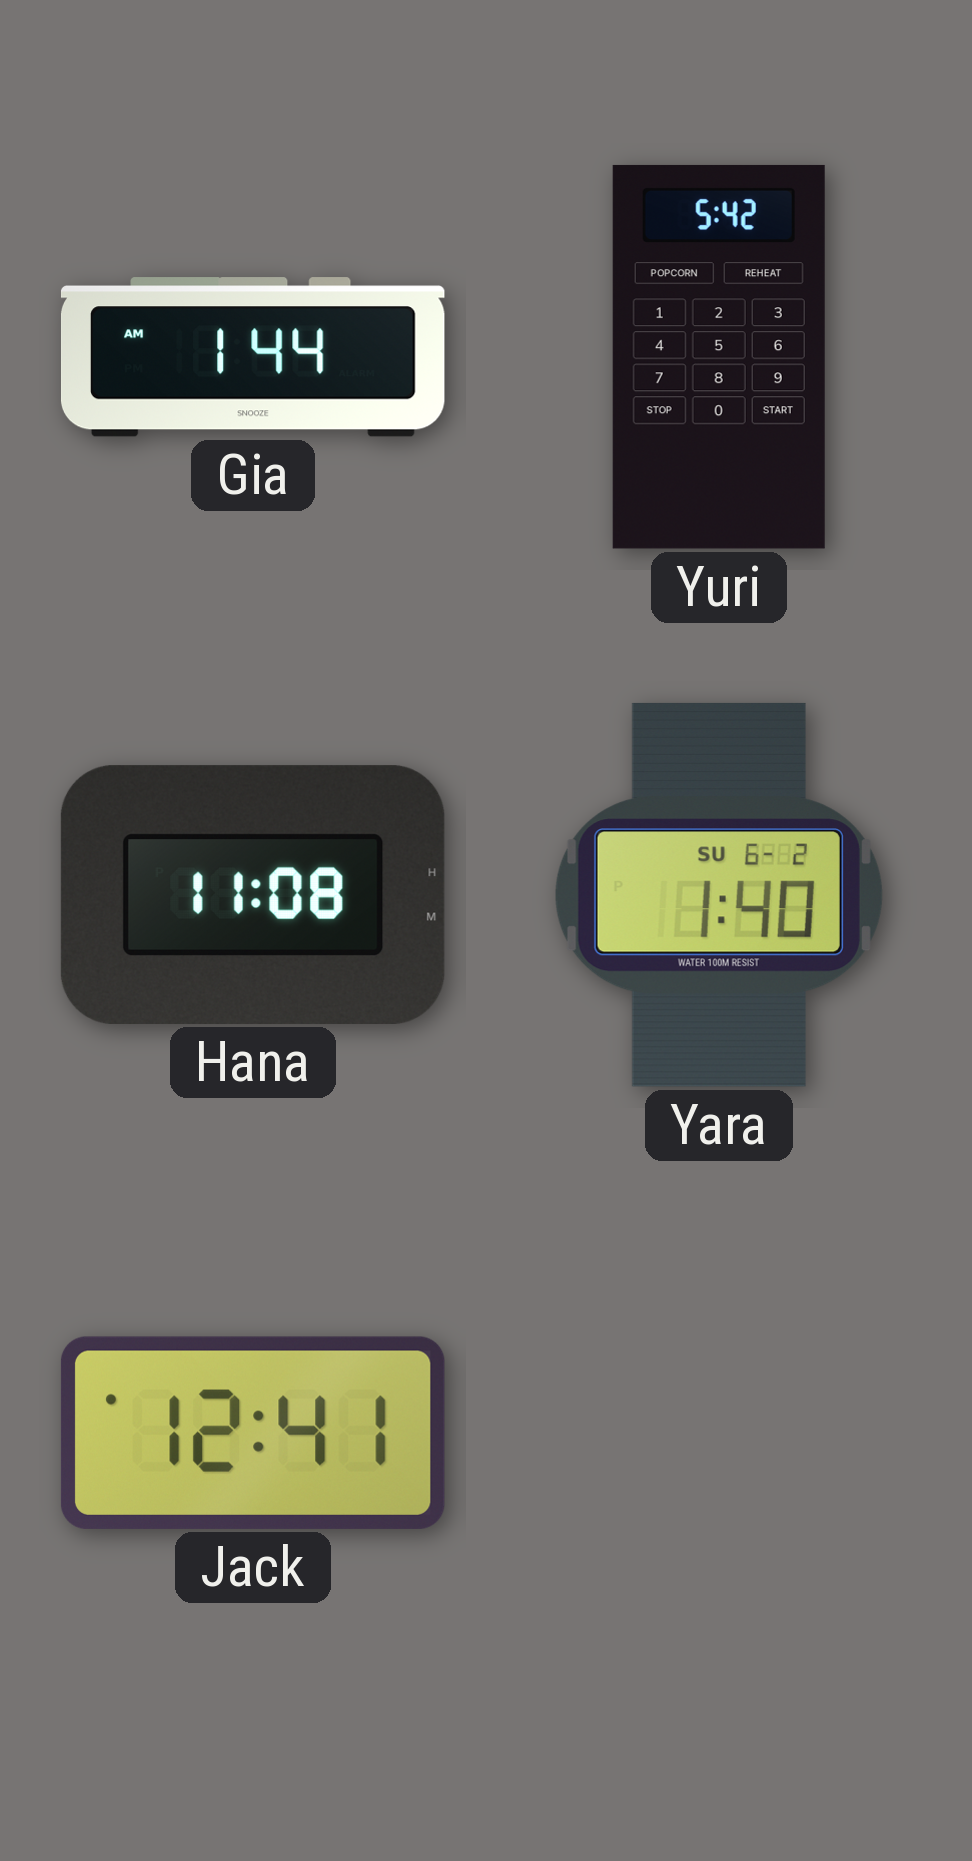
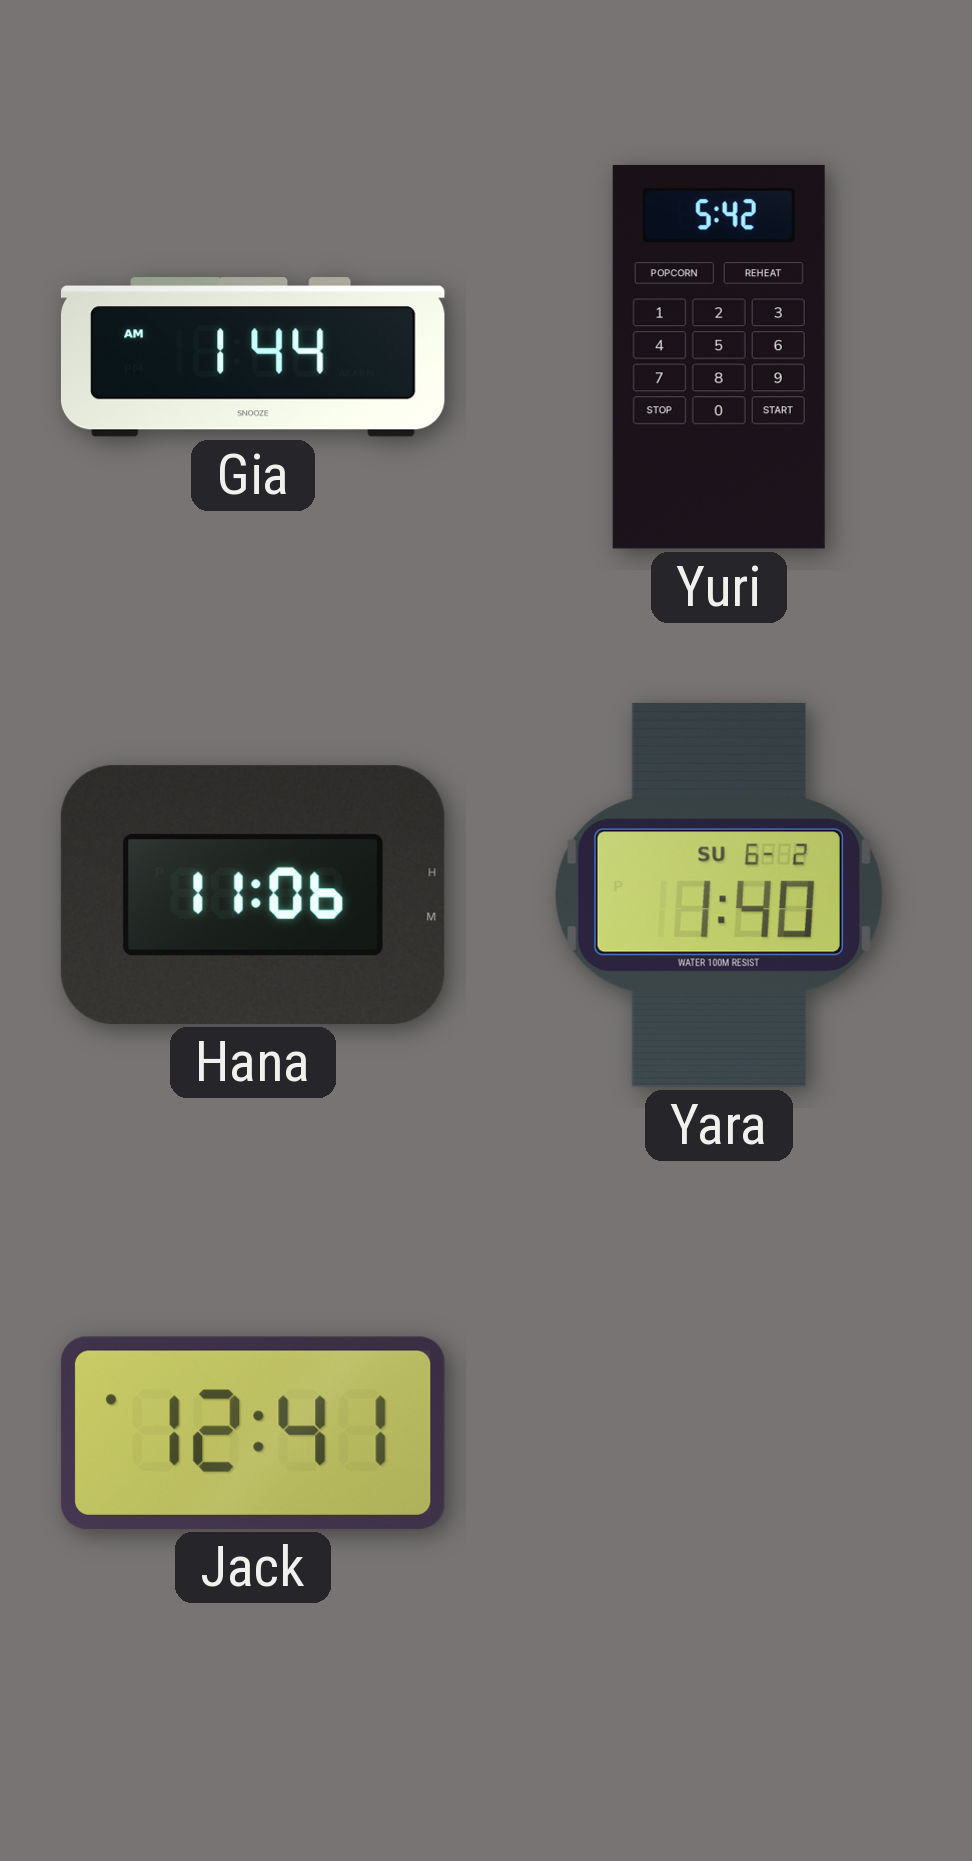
Hana: 11:08 -> 11:06
